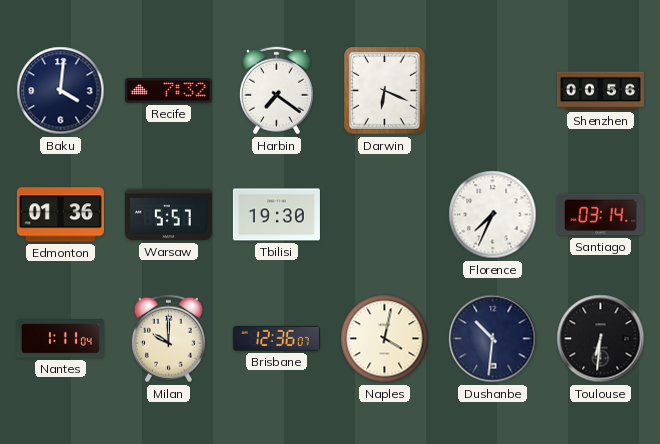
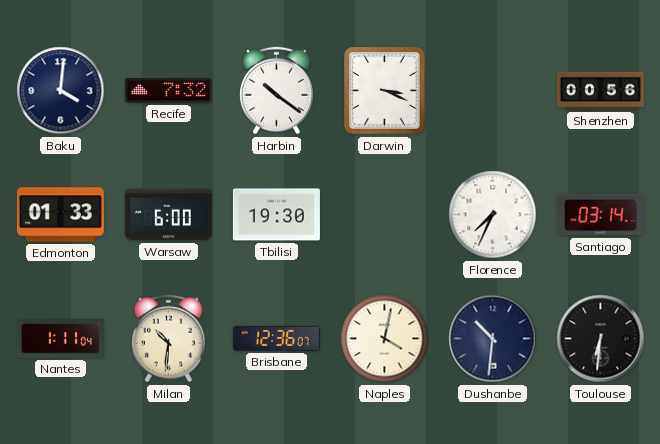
Harbin: 7:21 -> 10:21
Darwin: 6:19 -> 3:19
Edmonton: 01:36 -> 01:33
Warsaw: 5:57 -> 6:00
Milan: 10:00 -> 10:31
